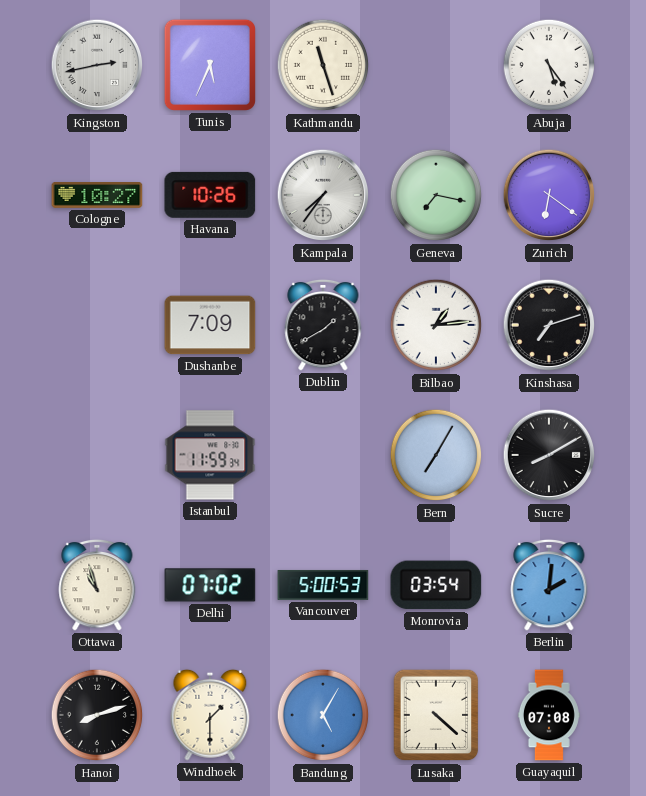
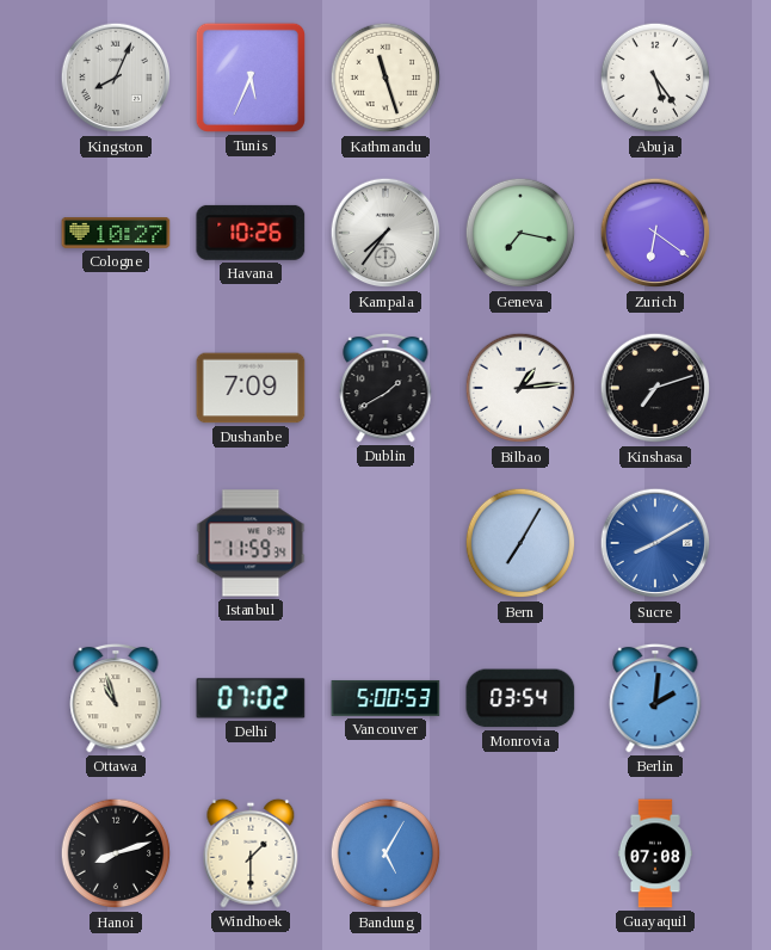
Kingston: 2:43 -> 8:04
Sucre dial: black -> blue
Lusaka: 4:22 -> none
